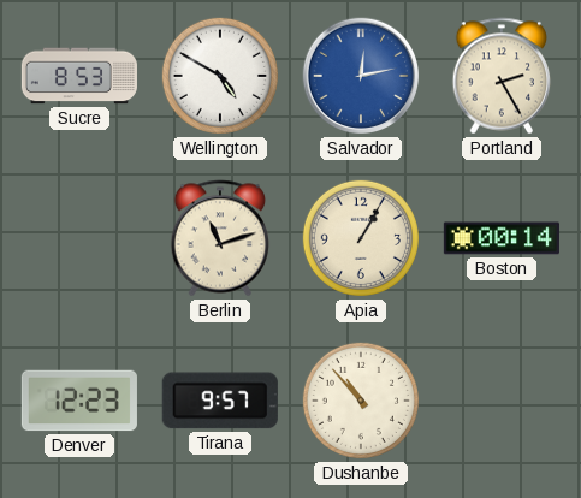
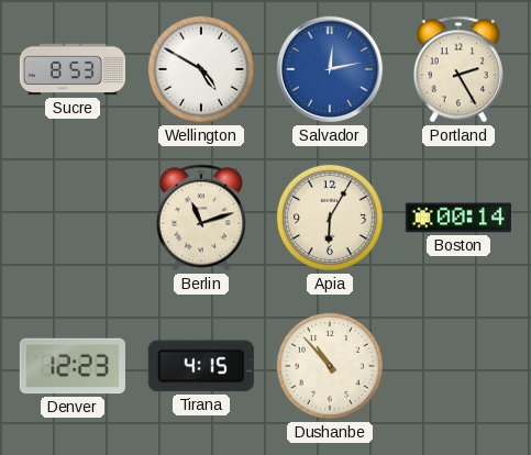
Apia: 1:05 -> 6:05
Tirana: 9:57 -> 4:15
